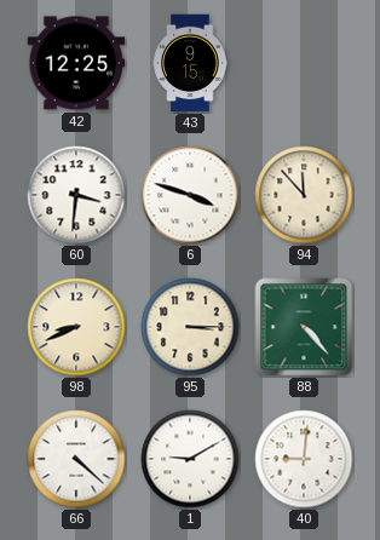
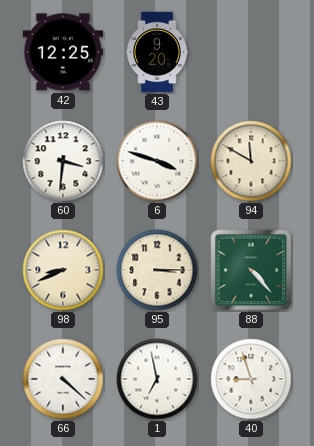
43: 9:15 -> 9:20
94: 11:53 -> 11:50
1: 9:10 -> 6:58
40: 9:01 -> 8:57
